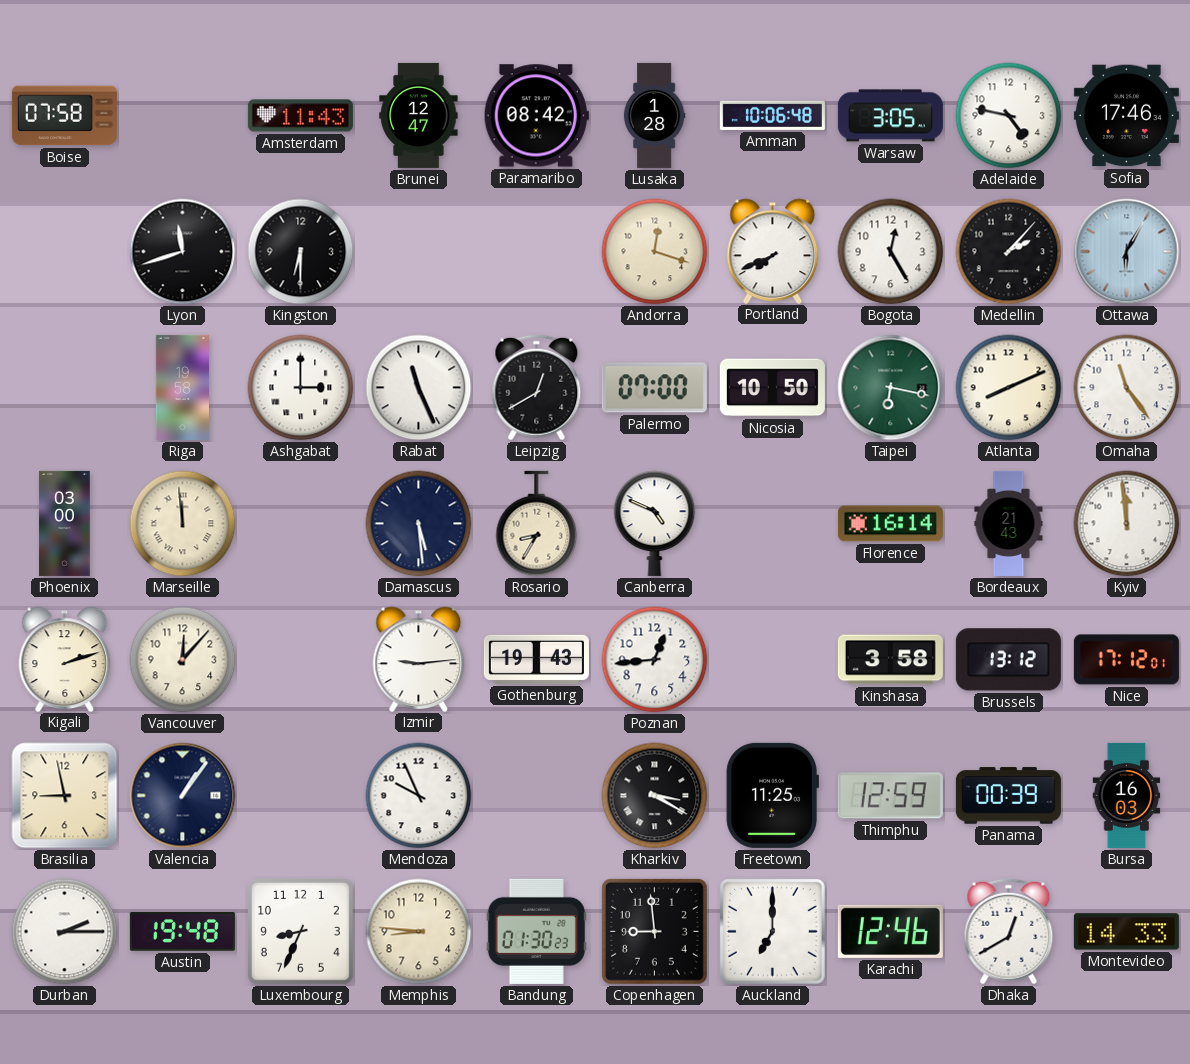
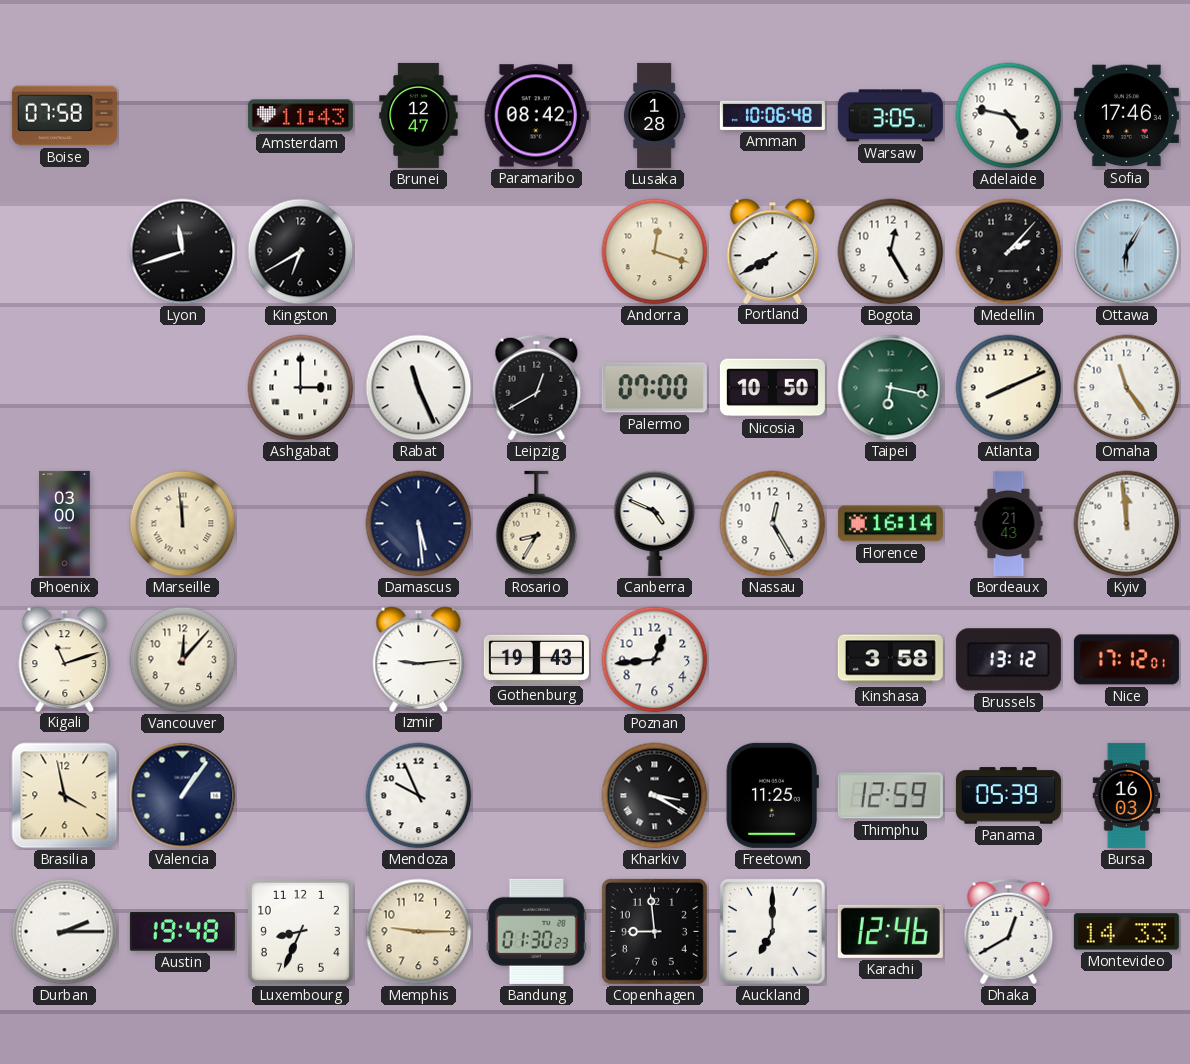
Kingston: 6:30 -> 6:40
Portland: 7:41 -> 7:40
Riga: 19:58 -> none
Nassau: none -> 12:25
Kigali: 2:12 -> 11:12
Brasilia: 8:58 -> 3:58
Panama: 00:39 -> 05:39
Memphis: 8:46 -> 9:15
